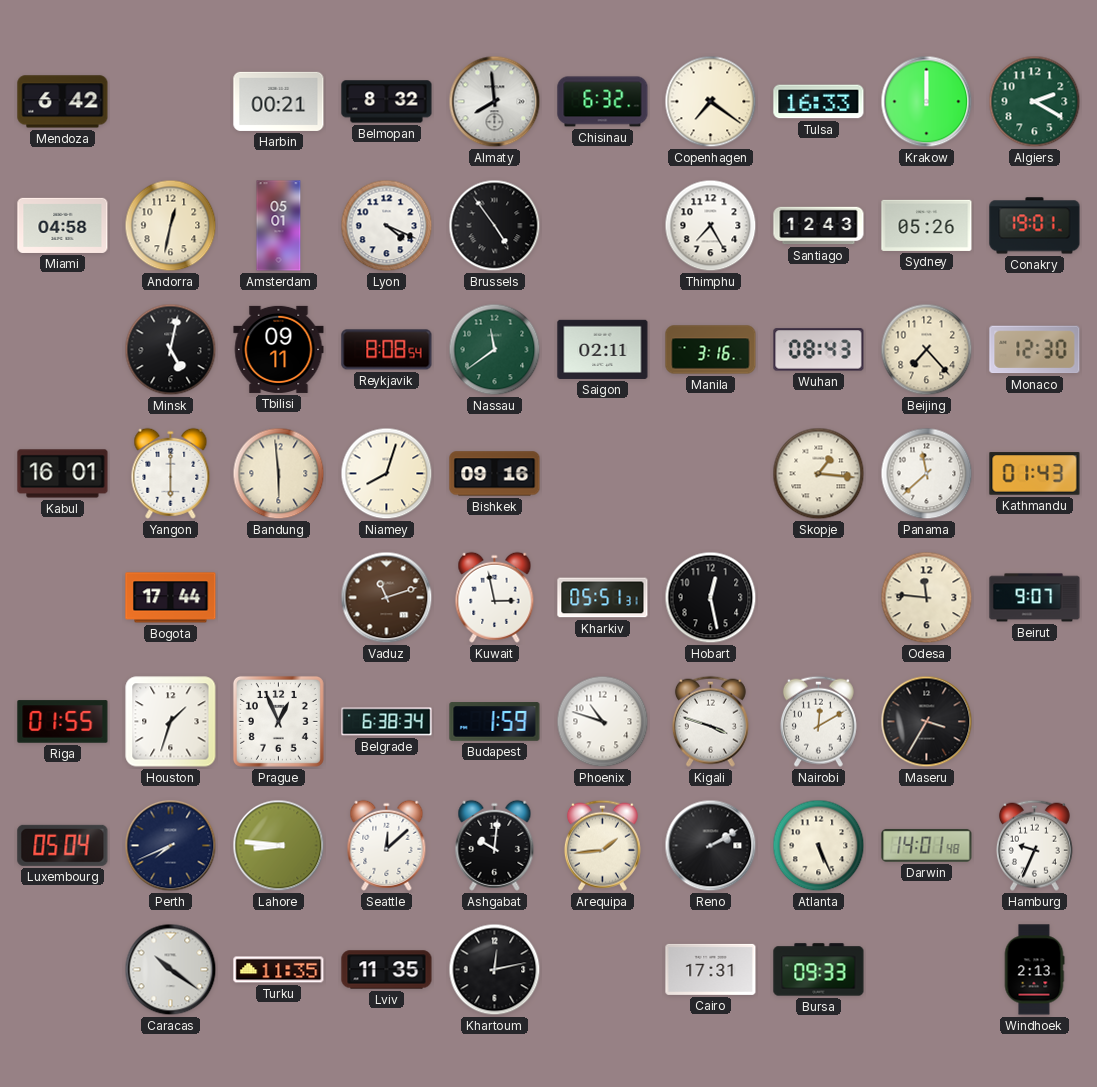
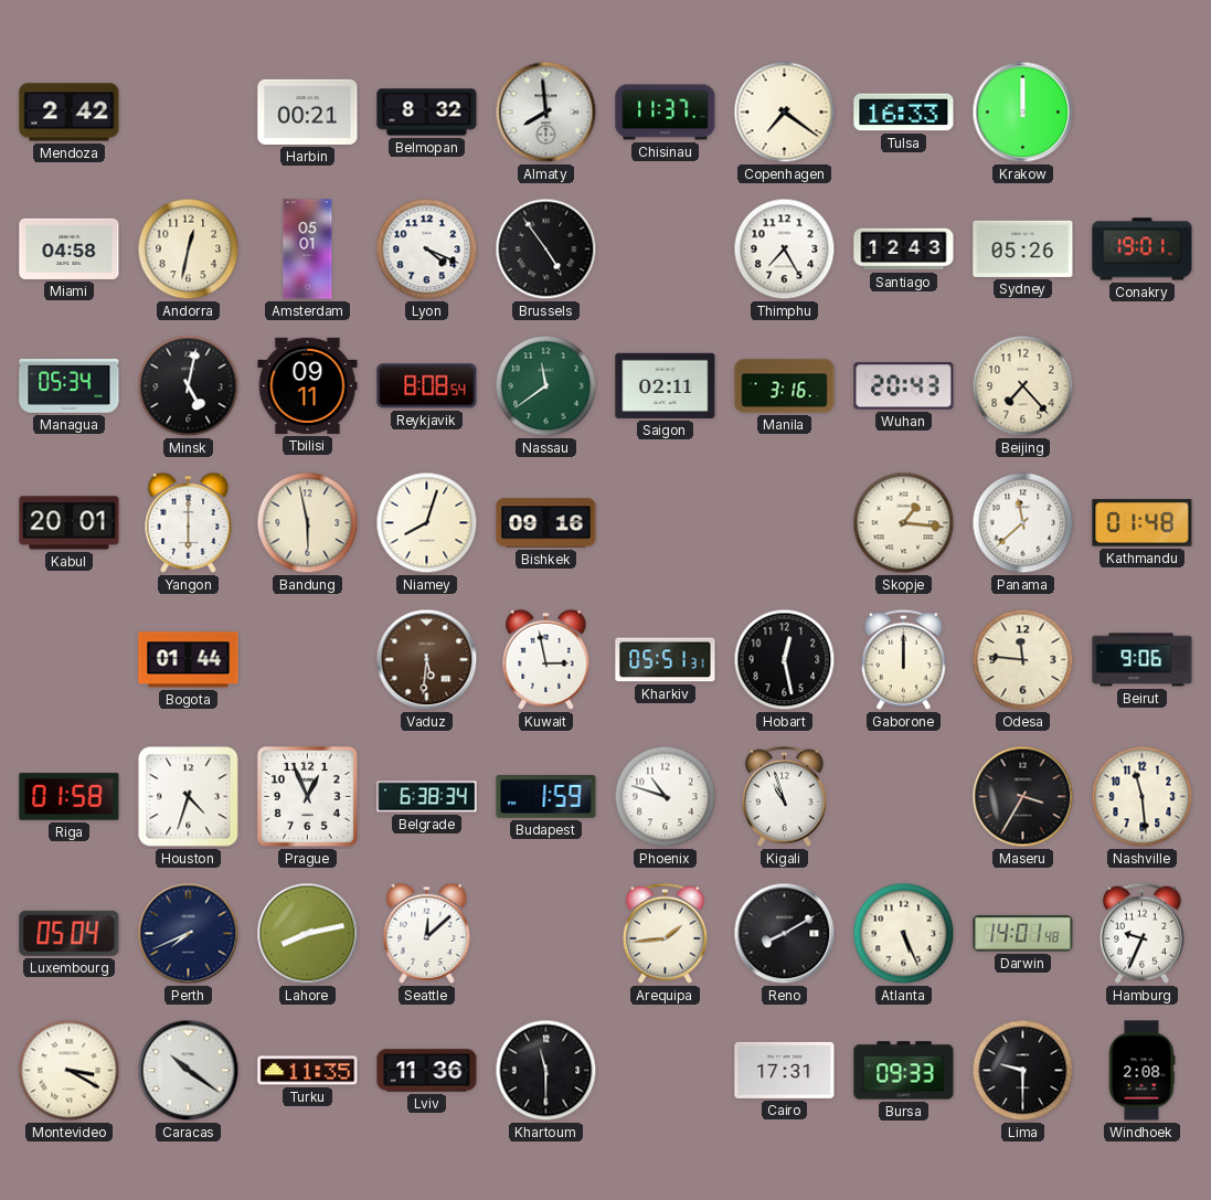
Mendoza: 6:42 -> 2:42
Chisinau: 6:32 -> 11:37
Algiers: 2:20 -> none
Managua: none -> 05:34
Wuhan: 08:43 -> 20:43
Monaco: 12:30 -> none
Kabul: 16:01 -> 20:01
Bandung: 5:59 -> 5:58
Kathmandu: 01:43 -> 01:48
Bogota: 17:44 -> 01:44
Vaduz: 11:12 -> 5:31
Gaborone: none -> 12:00
Beirut: 9:07 -> 9:06
Riga: 01:55 -> 01:58
Houston: 1:33 -> 4:33
Kigali: 3:48 -> 10:57
Nairobi: 12:10 -> none
Nashville: none -> 11:29
Lahore: 8:46 -> 8:13
Ashgabat: 10:01 -> none
Reno: 2:10 -> 8:10
Montevideo: none -> 3:20
Lviv: 11:35 -> 11:36
Khartoum: 12:13 -> 11:30
Lima: none -> 9:30
Windhoek: 2:13 -> 2:08
